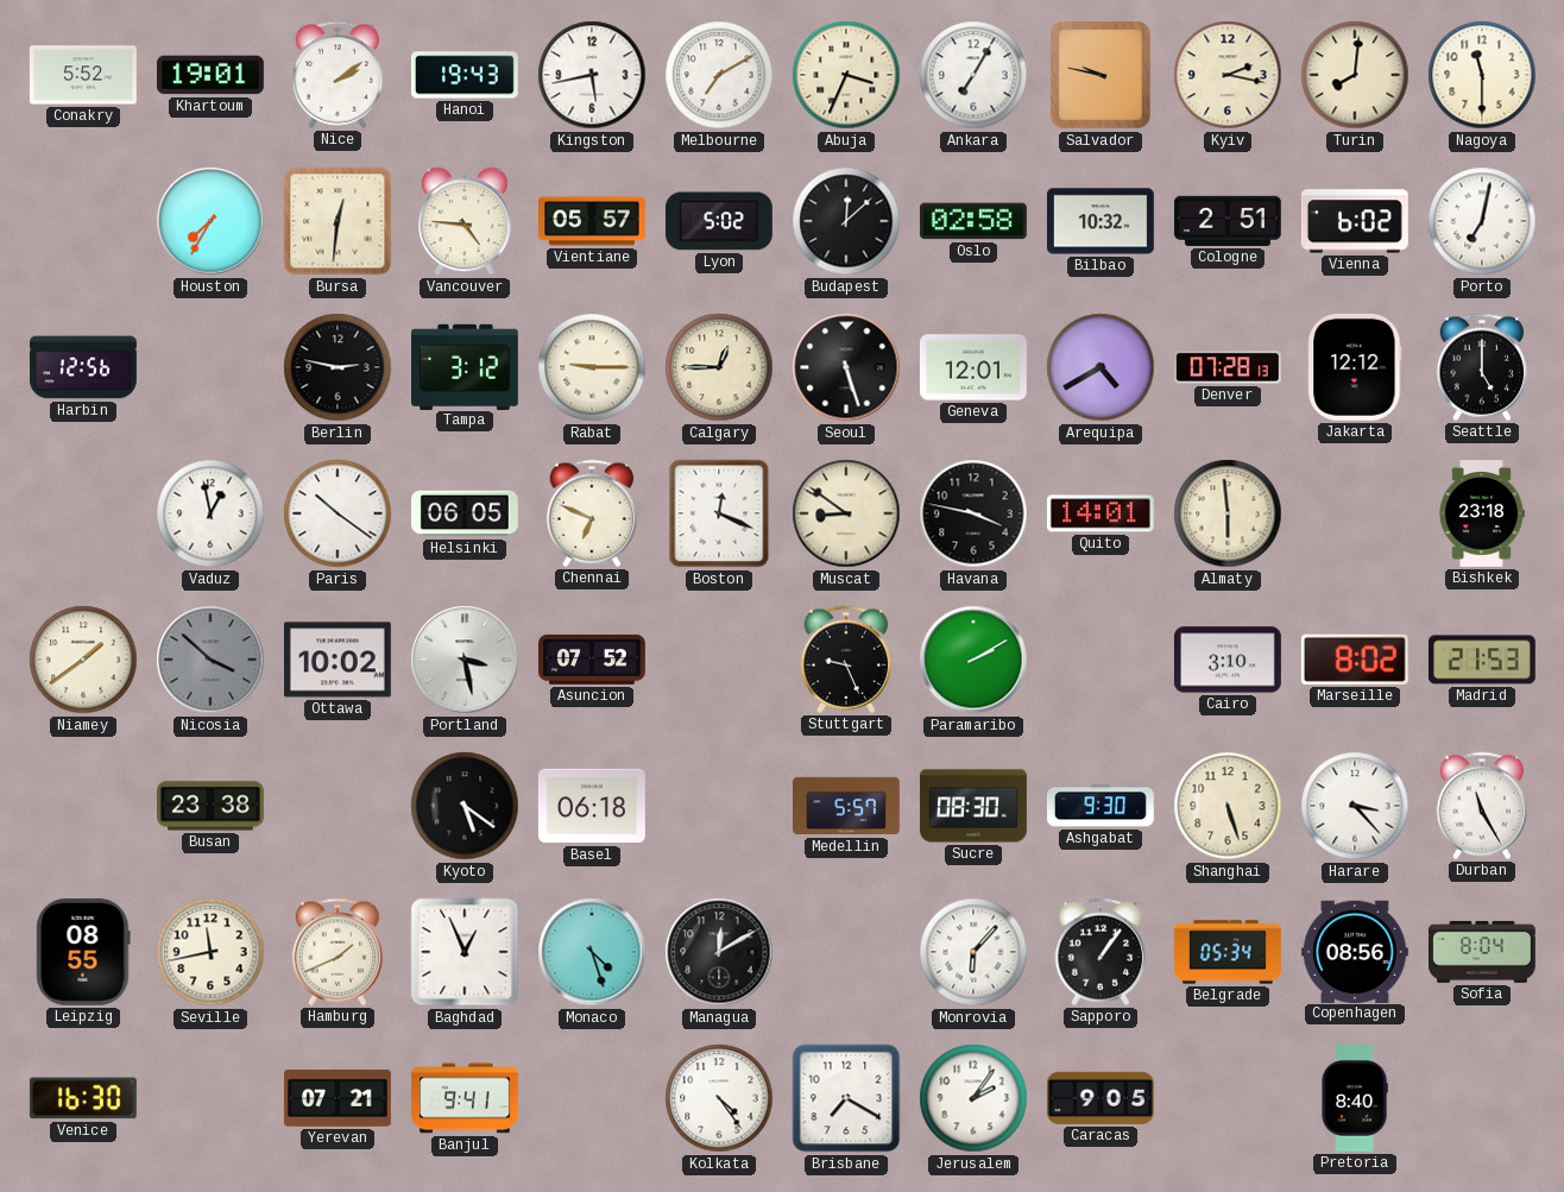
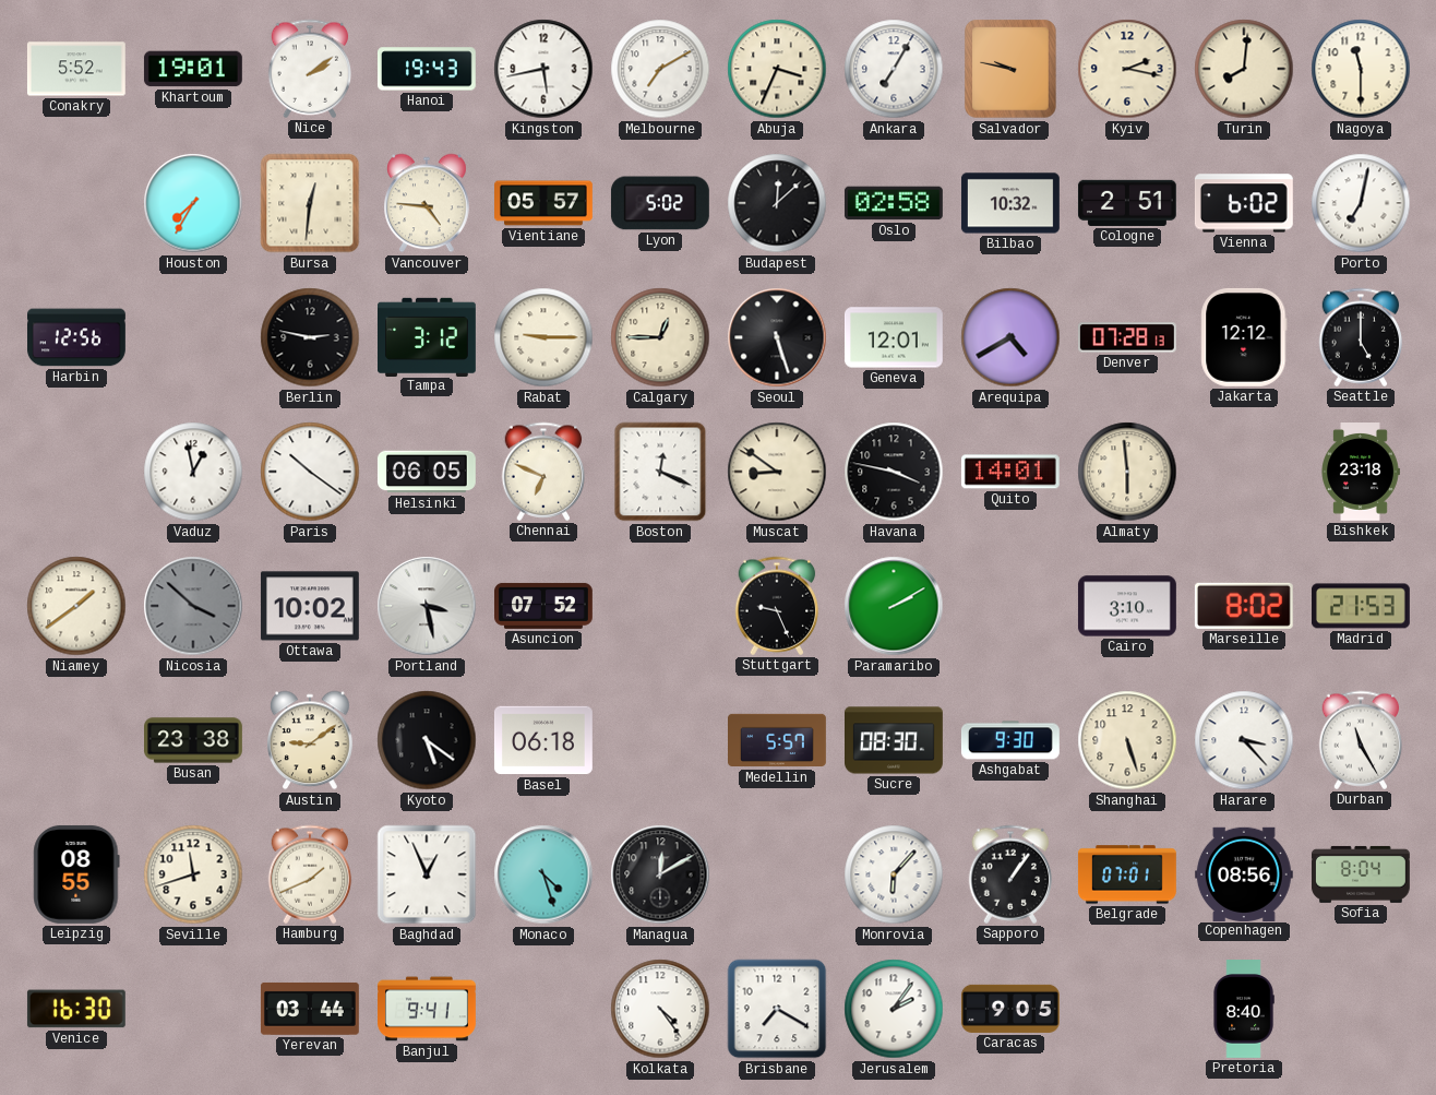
Austin: none -> 9:09
Seville: 11:43 -> 11:42
Belgrade: 05:34 -> 07:01
Yerevan: 07:21 -> 03:44
